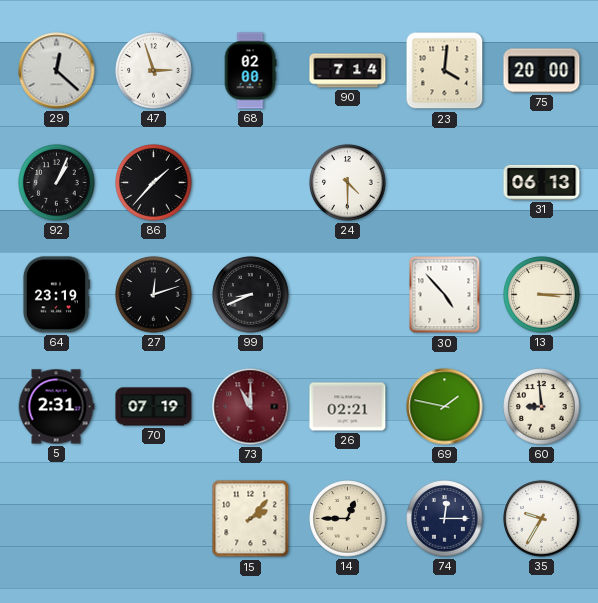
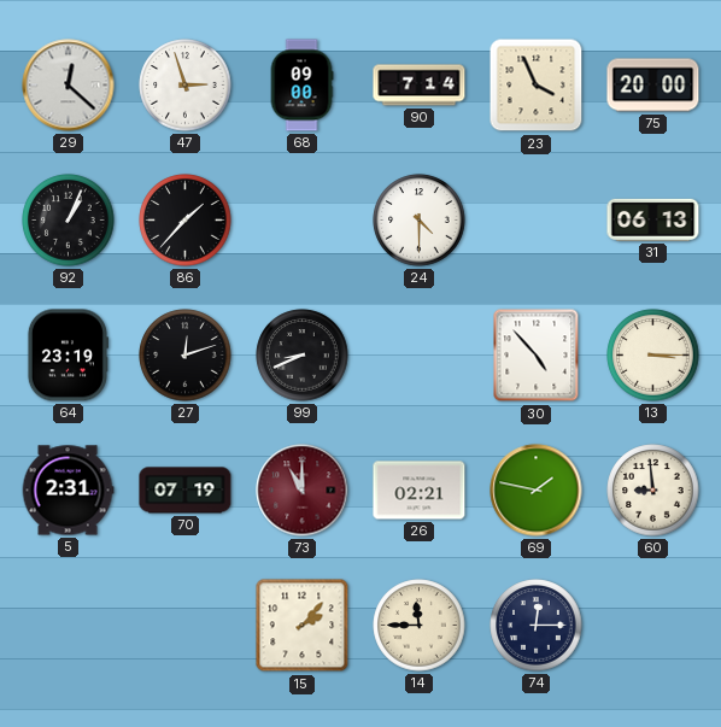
68: 02:00 -> 09:00
23: 4:01 -> 3:56
14: 12:45 -> 11:45
35: 9:35 -> none
